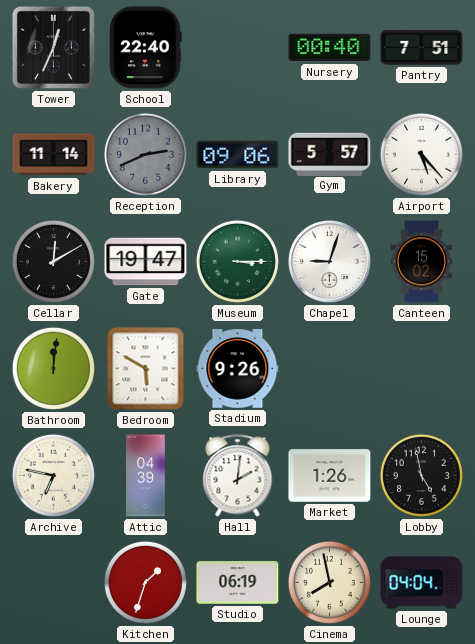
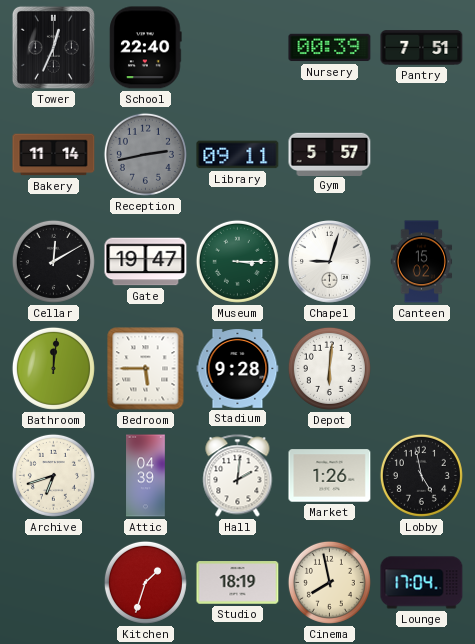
Nursery: 00:40 -> 00:39
Reception: 2:41 -> 2:43
Library: 09:06 -> 09:11
Airport: 5:23 -> none
Bedroom: 5:50 -> 5:45
Stadium: 9:26 -> 9:28
Depot: none -> 6:01
Archive: 6:47 -> 6:42
Studio: 06:19 -> 18:19
Lounge: 04:04 -> 17:04
